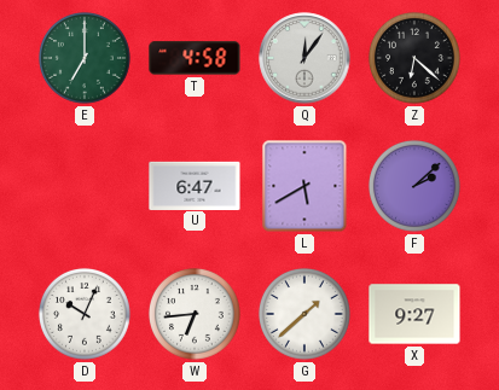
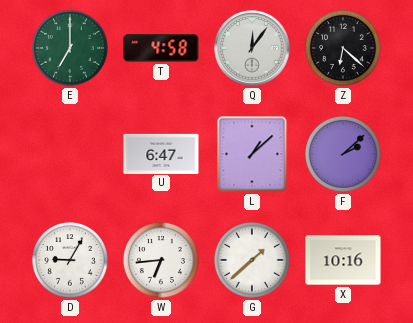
L: 5:40 -> 1:08
D: 10:04 -> 9:05
X: 9:27 -> 10:16
